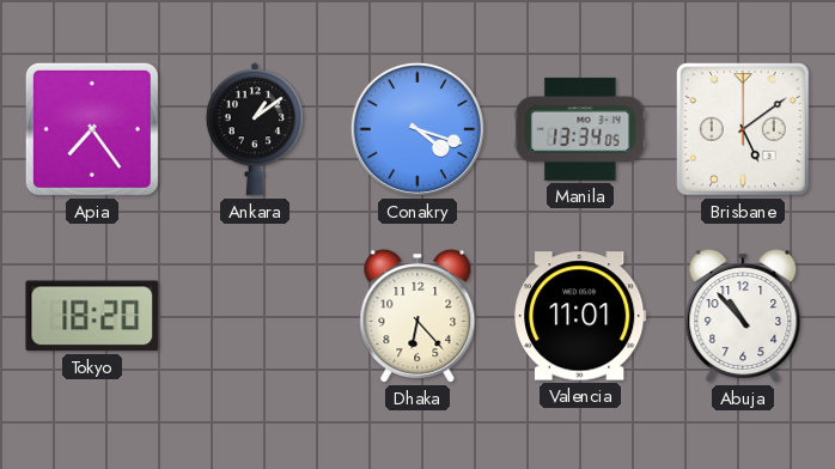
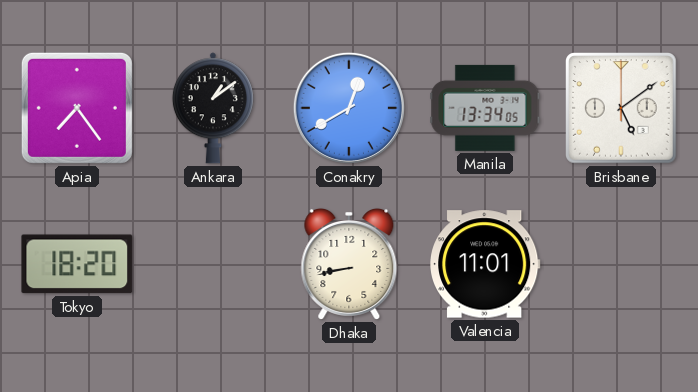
Conakry: 4:18 -> 12:40
Dhaka: 6:23 -> 8:43
Abuja: 10:53 -> none
